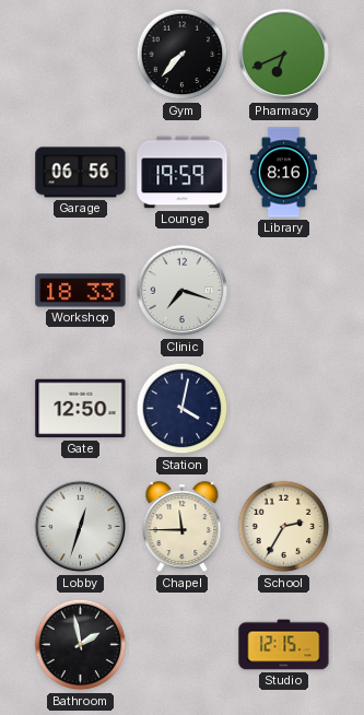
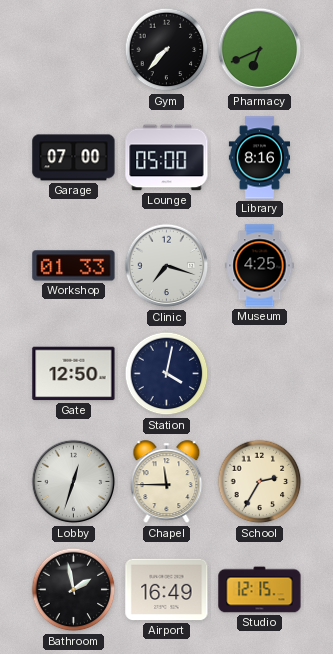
Garage: 06:56 -> 07:00
Lounge: 19:59 -> 05:00
Workshop: 18:33 -> 01:33
Museum: none -> 4:25
Airport: none -> 16:49
